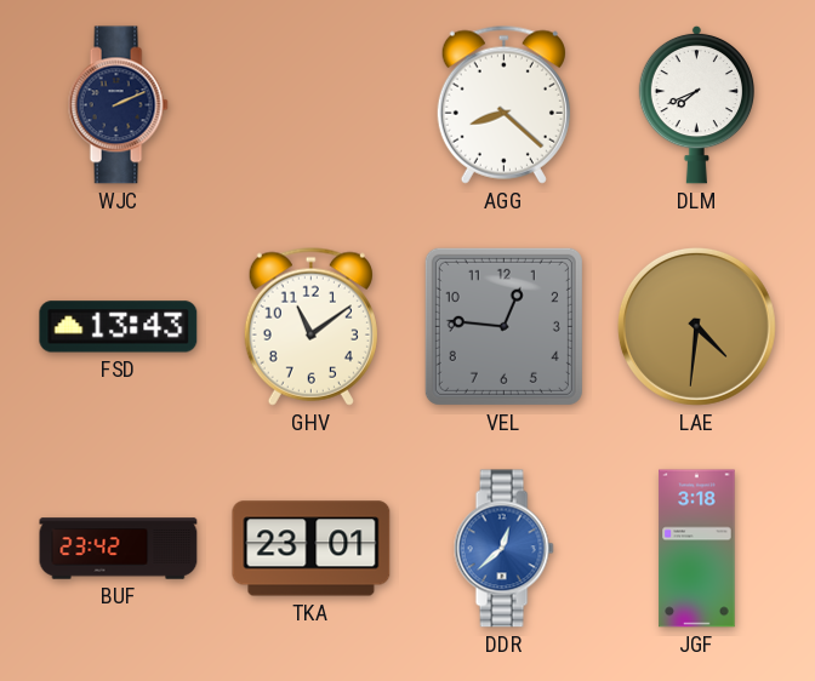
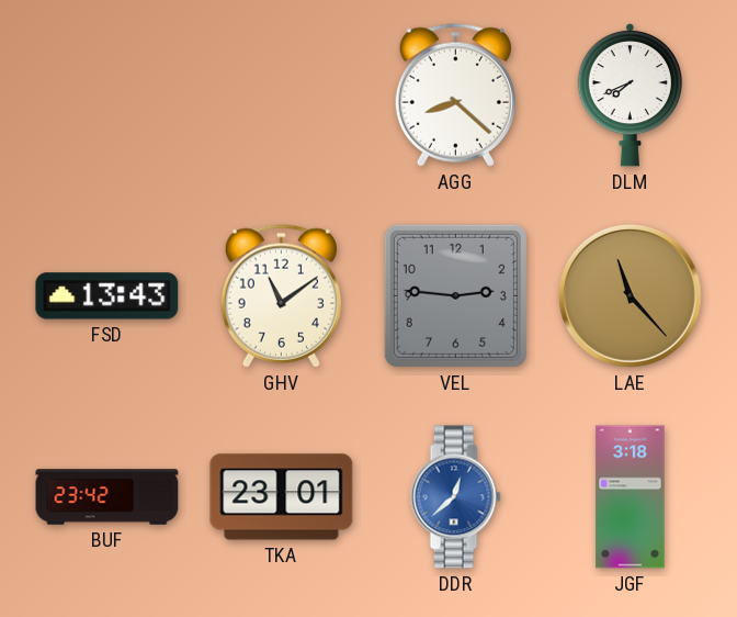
WJC: 2:11 -> none
VEL: 12:46 -> 2:46
LAE: 4:31 -> 11:23
